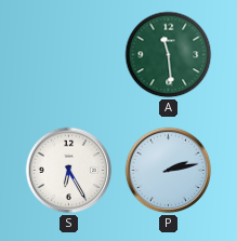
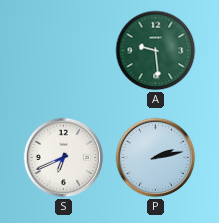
A: 11:29 -> 9:29
S: 6:25 -> 6:41
